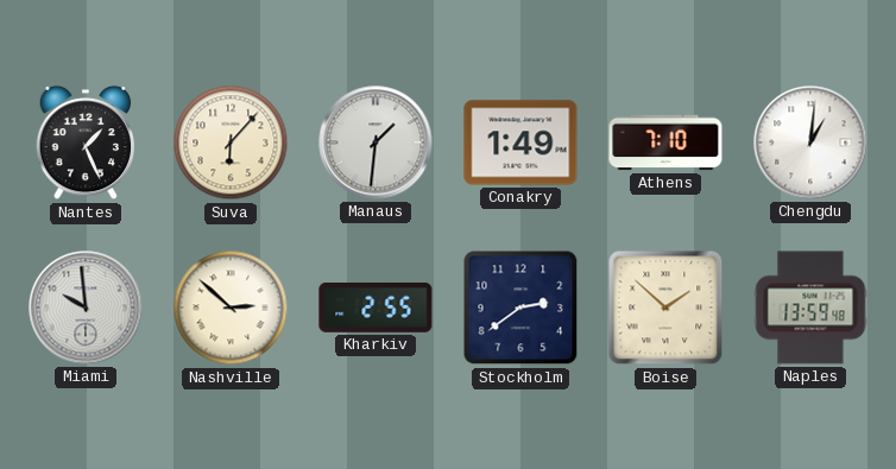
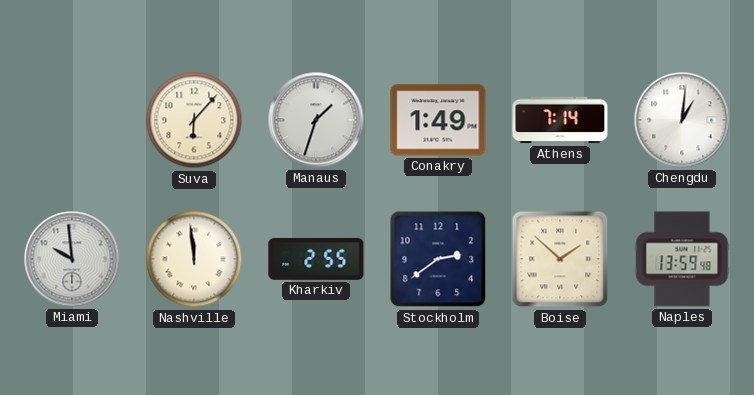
Nantes: 1:26 -> none
Manaus: 1:31 -> 1:33
Athens: 7:10 -> 7:14
Nashville: 2:52 -> 11:59
